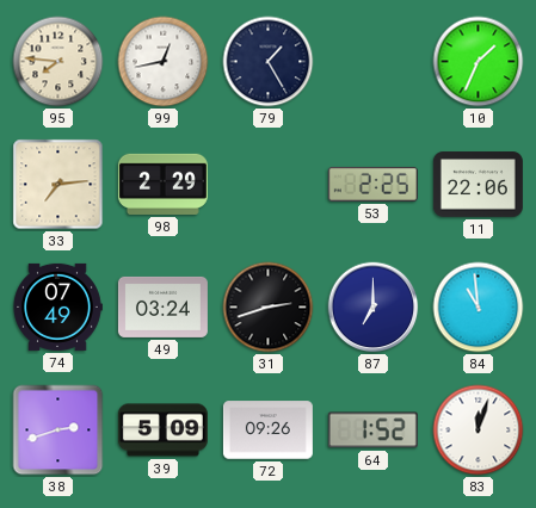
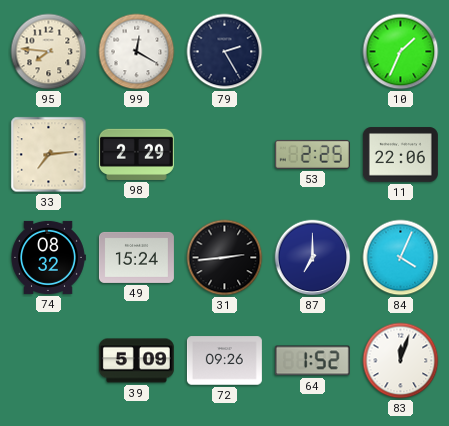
99: 12:43 -> 12:20
79: 1:25 -> 2:25
74: 07:49 -> 08:32
49: 03:24 -> 15:24
31: 2:42 -> 2:44
84: 10:59 -> 4:04
38: 2:42 -> none
